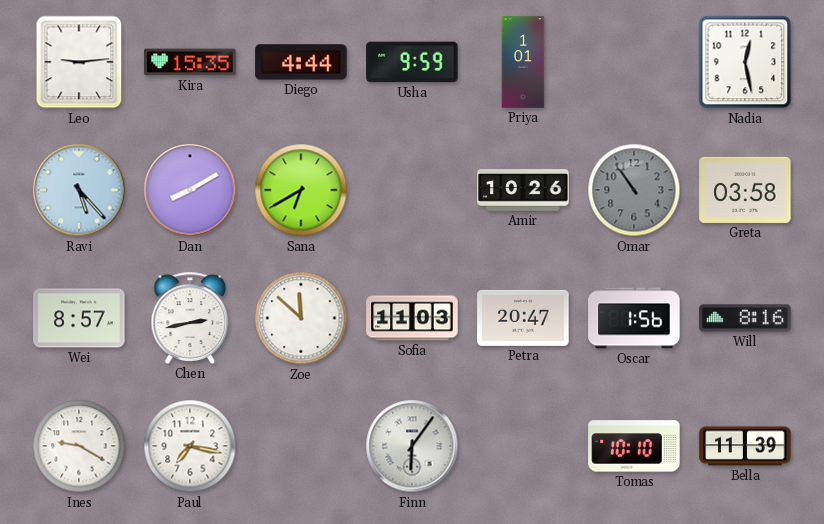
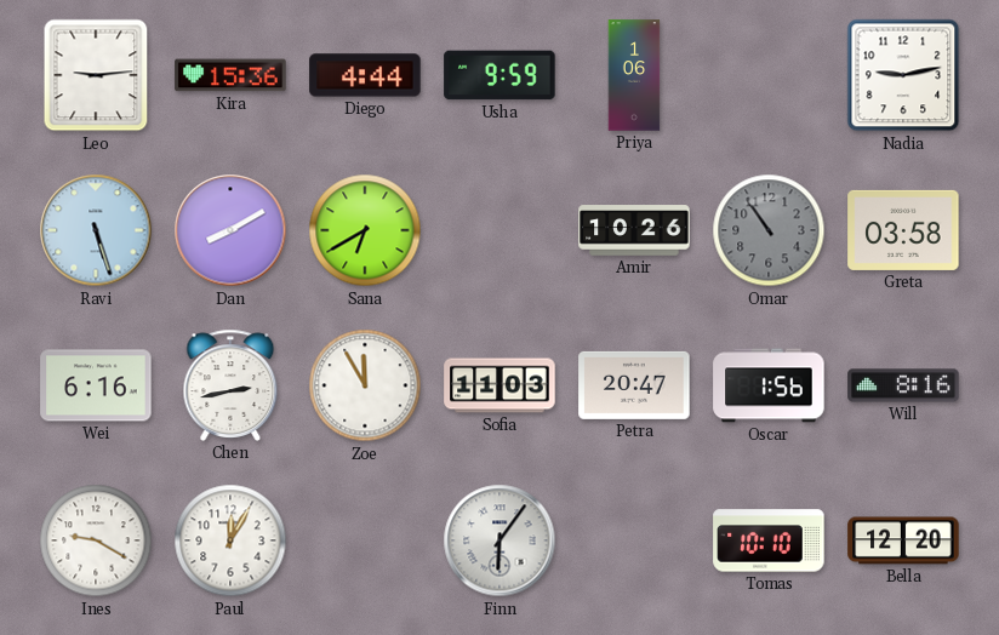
Kira: 15:35 -> 15:36
Priya: 1:01 -> 1:06
Nadia: 12:28 -> 9:13
Ravi: 5:23 -> 5:27
Wei: 8:57 -> 6:16
Zoe: 11:52 -> 11:55
Paul: 7:17 -> 12:05
Bella: 11:39 -> 12:20
